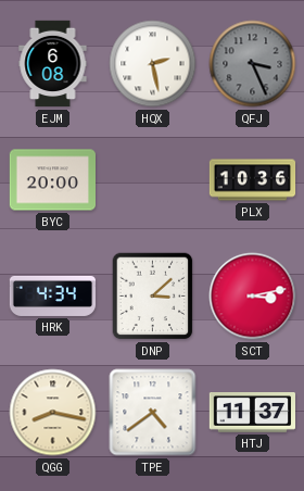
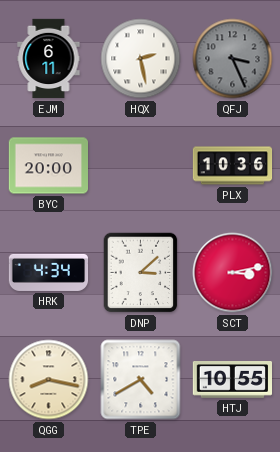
EJM: 6:08 -> 6:11
TPE: 4:39 -> 4:40
HTJ: 11:37 -> 10:55
